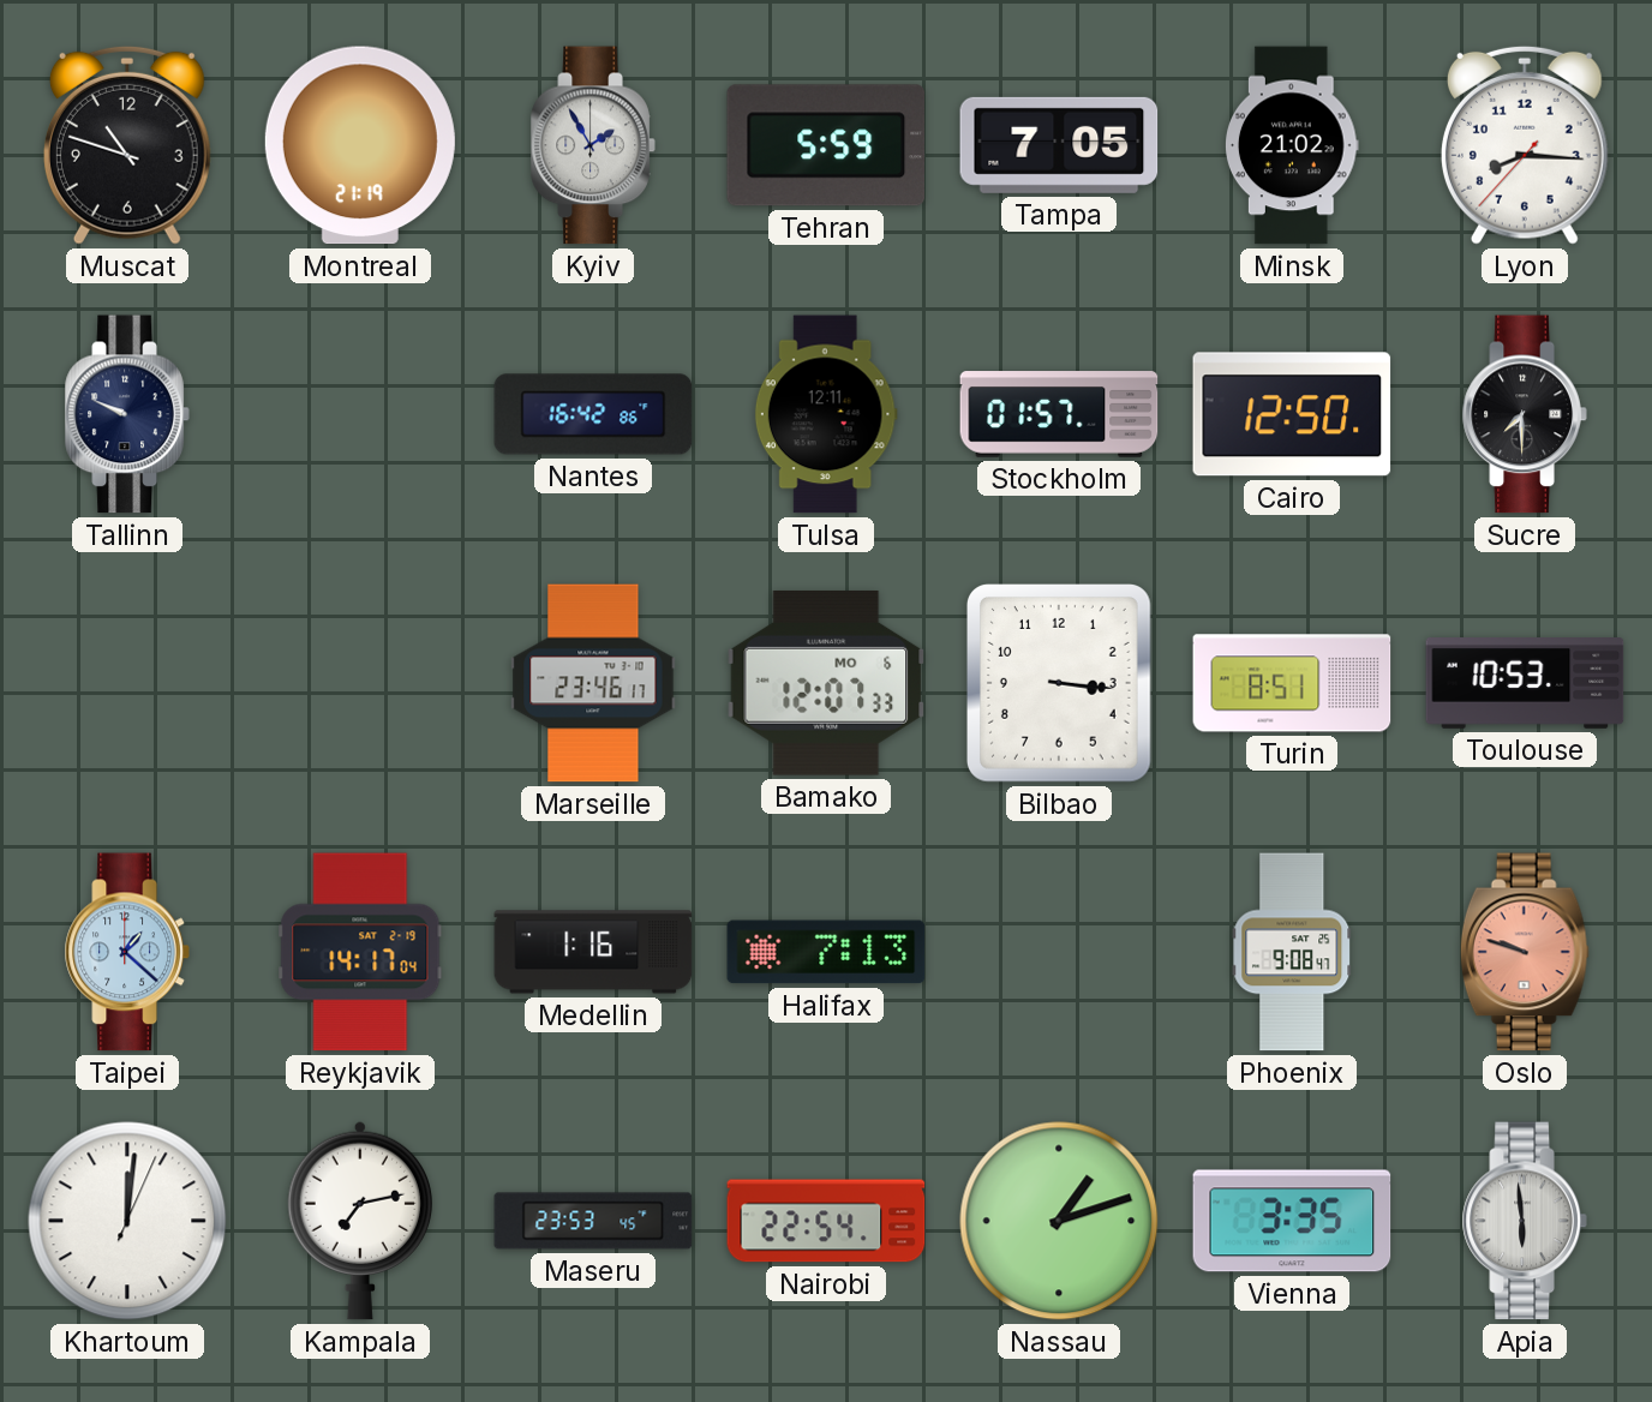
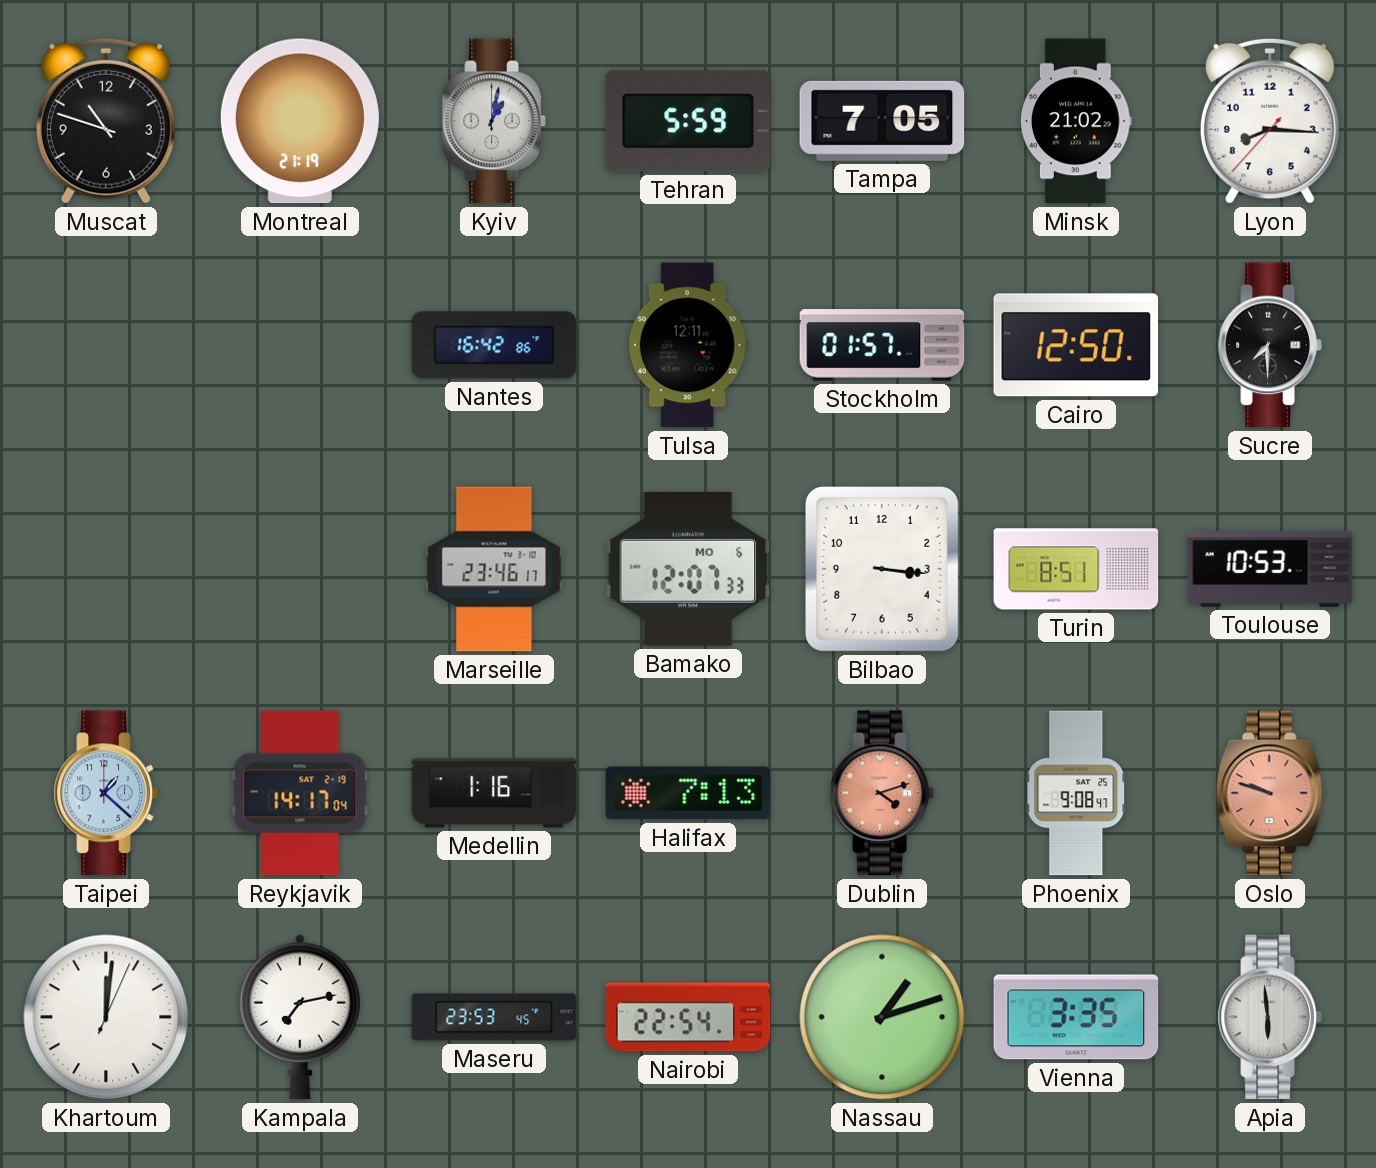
Kyiv: 1:55 -> 1:02
Tallinn: 9:49 -> none
Dublin: none -> 4:12
